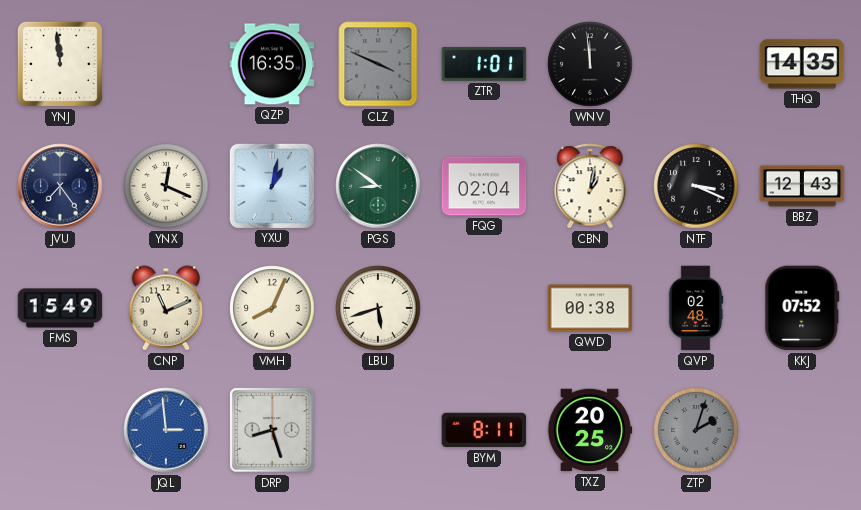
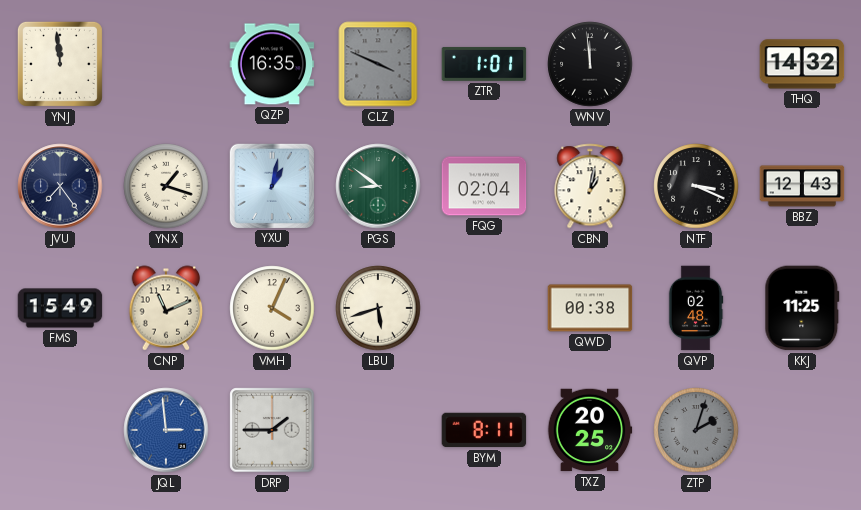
THQ: 14:35 -> 14:32
YNX: 12:19 -> 1:18
VMH: 8:04 -> 4:04
KKJ: 07:52 -> 11:25
DRP: 8:27 -> 1:45
